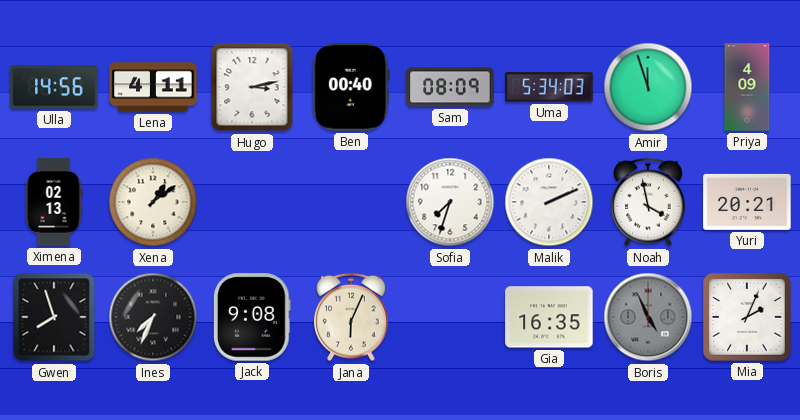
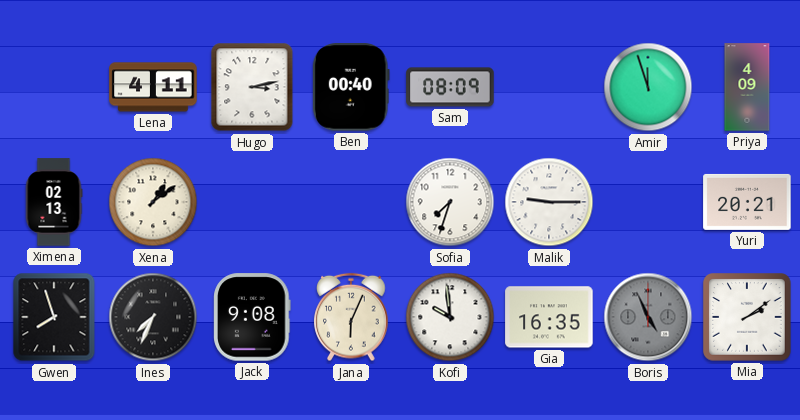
Ulla: 14:56 -> none
Uma: 5:34 -> none
Malik: 2:11 -> 9:15
Noah: 3:58 -> none
Kofi: none -> 9:59
Mia: 2:04 -> 2:09
